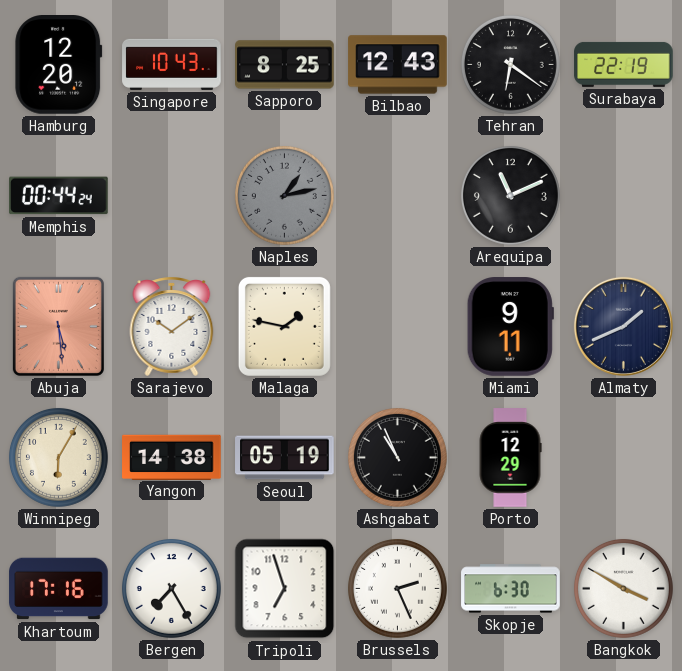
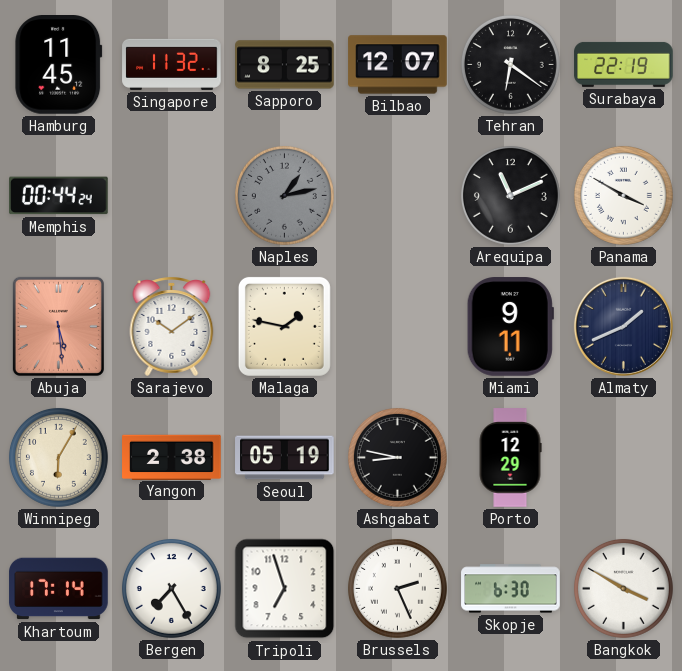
Hamburg: 12:20 -> 11:45
Singapore: 10:43 -> 11:32
Bilbao: 12:43 -> 12:07
Panama: none -> 3:50
Yangon: 14:38 -> 2:38
Ashgabat: 10:56 -> 8:47
Khartoum: 17:16 -> 17:14
